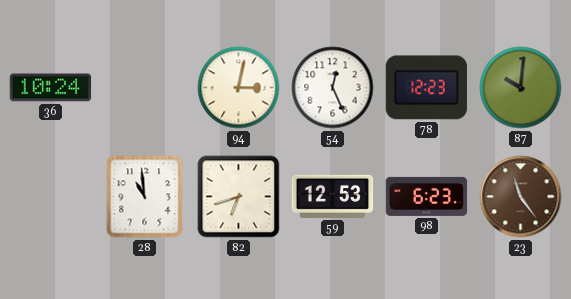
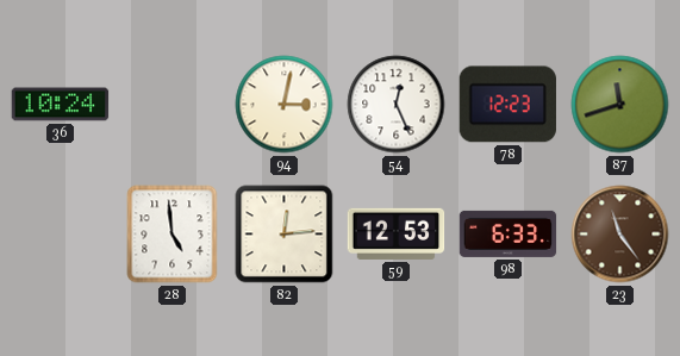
87: 10:01 -> 11:42
28: 10:59 -> 4:59
82: 6:42 -> 12:14
98: 6:23 -> 6:33
